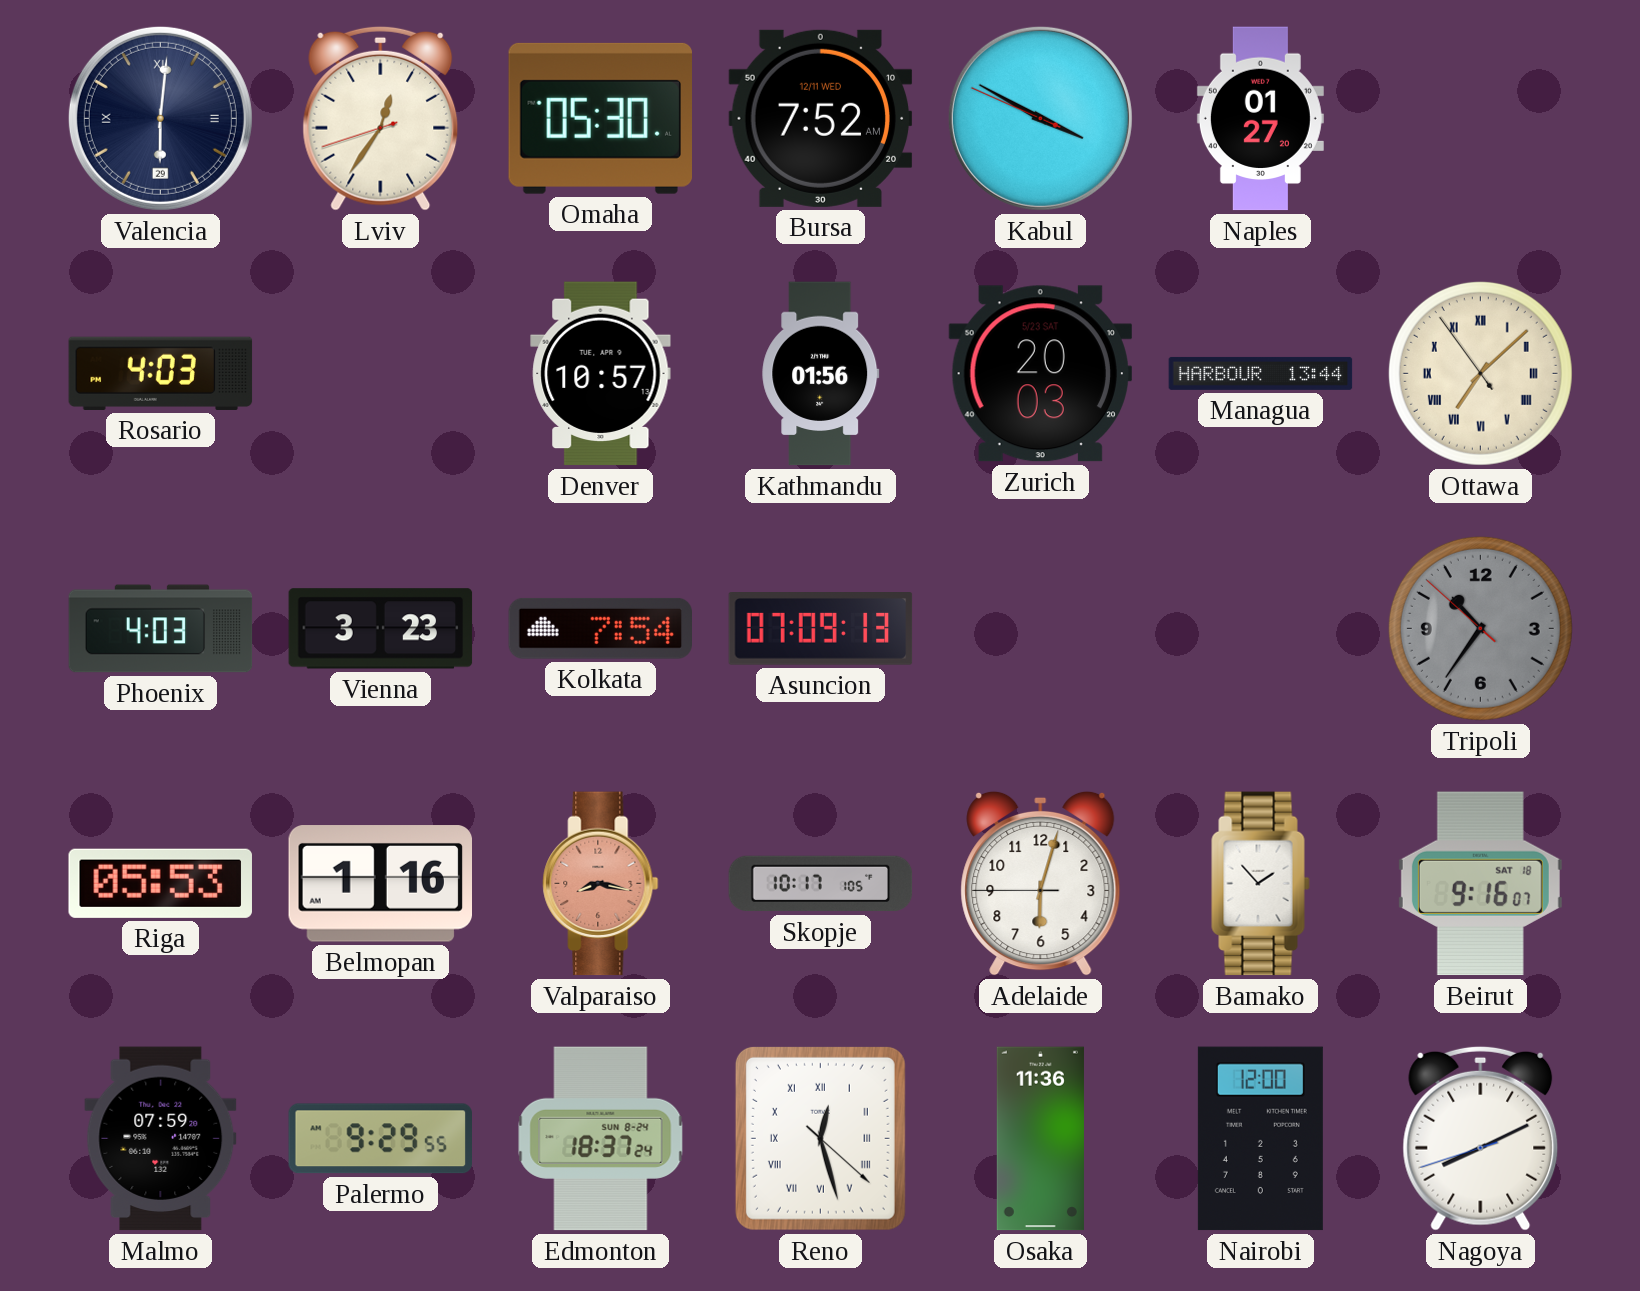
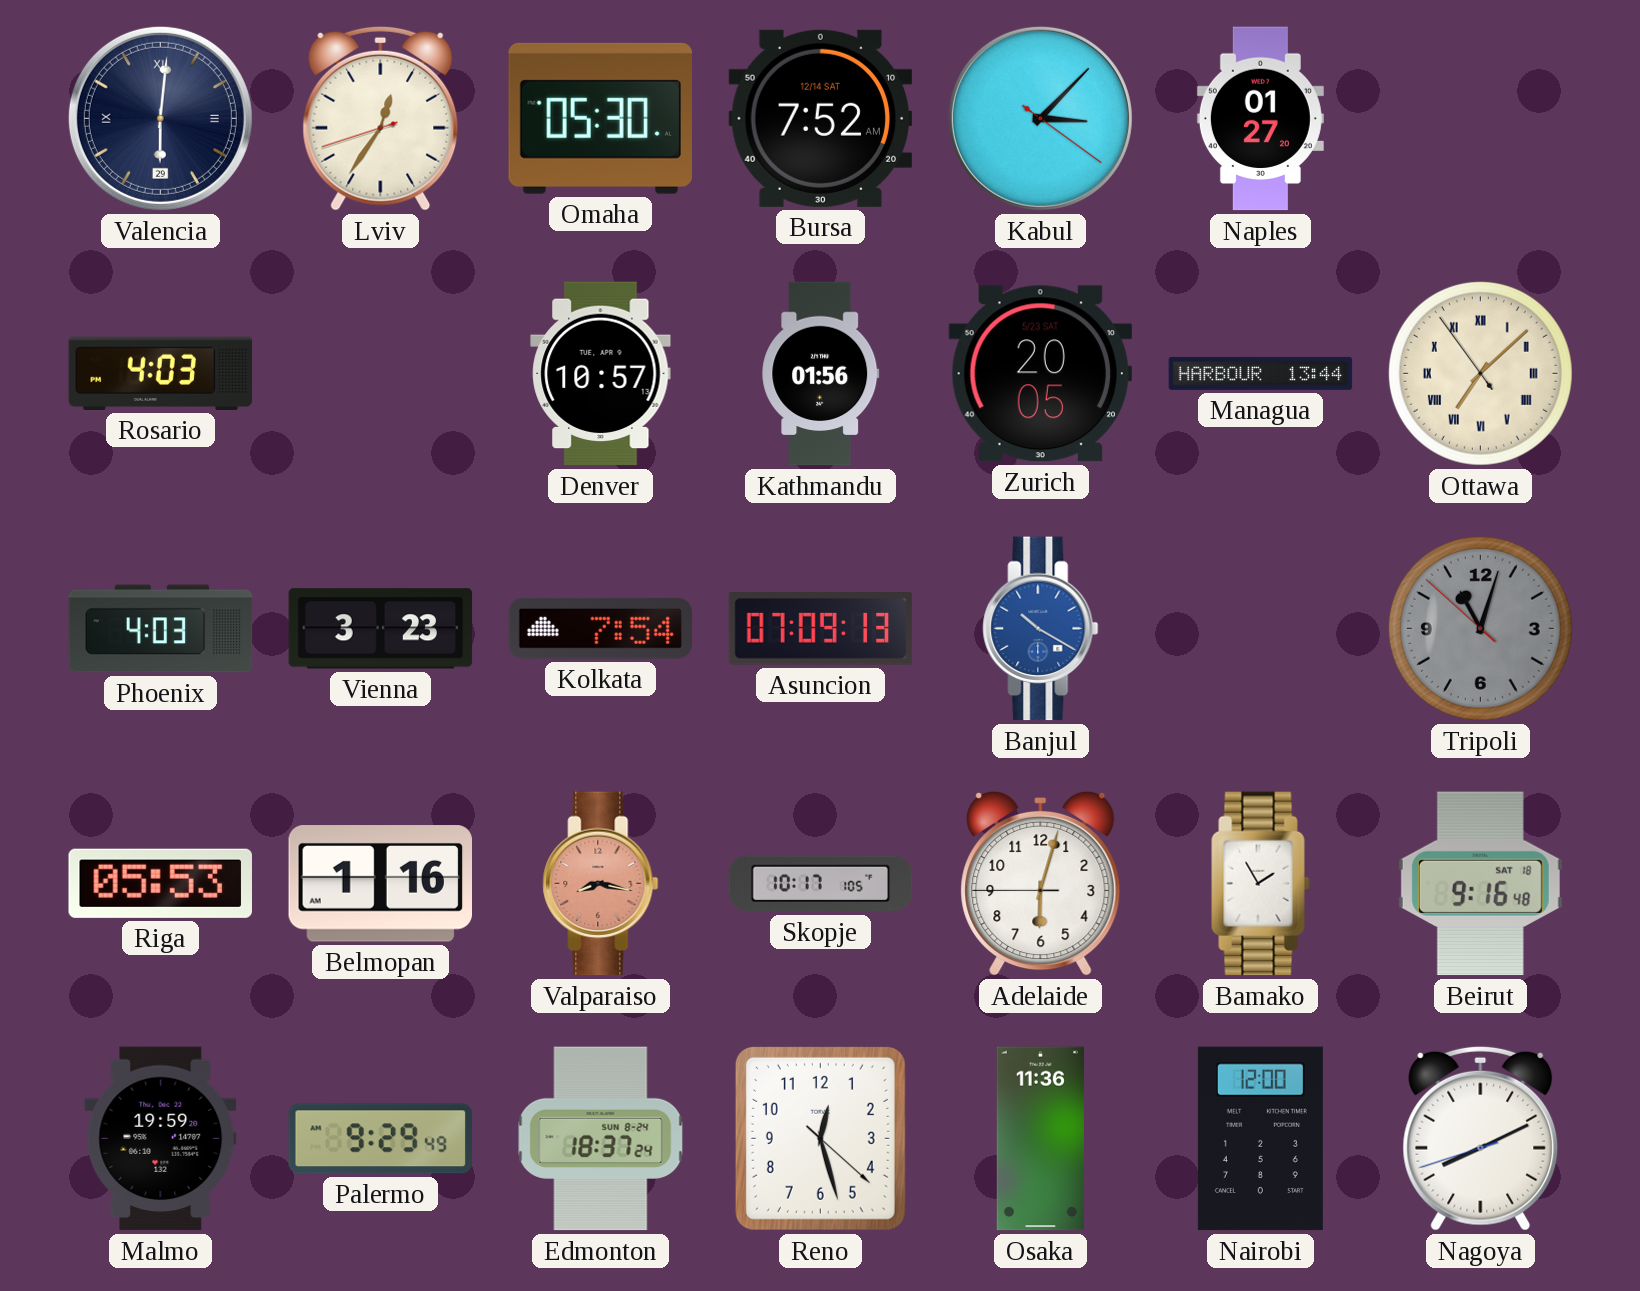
Bursa date: 12/11 WED -> 12/14 SAT
Kabul: 3:49 -> 3:07
Zurich: 20:03 -> 20:05
Banjul: none -> 10:20
Tripoli: 10:35 -> 11:02
Bamako: 1:53 -> 1:55
Beirut: 9:16:07 -> 9:16:48
Malmo: 07:59 -> 19:59
Palermo: 9:29:55 -> 9:29:49
Reno numerals: Roman -> Arabic
